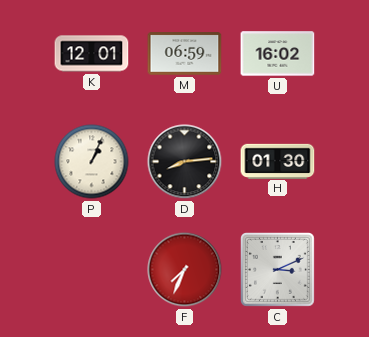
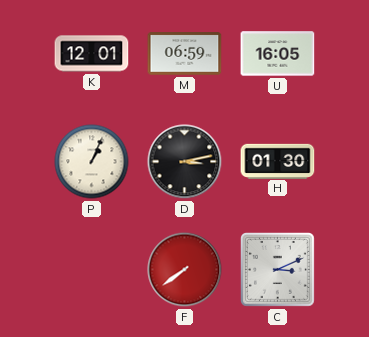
U: 16:02 -> 16:05
D: 8:14 -> 3:13
F: 7:34 -> 7:39
